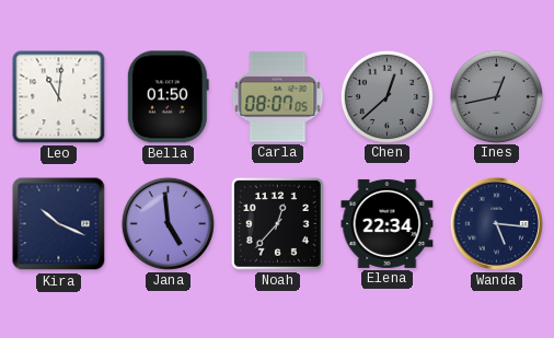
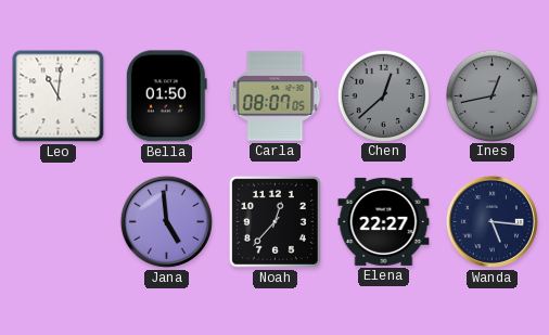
Kira: 10:19 -> none
Elena: 22:34 -> 22:27
